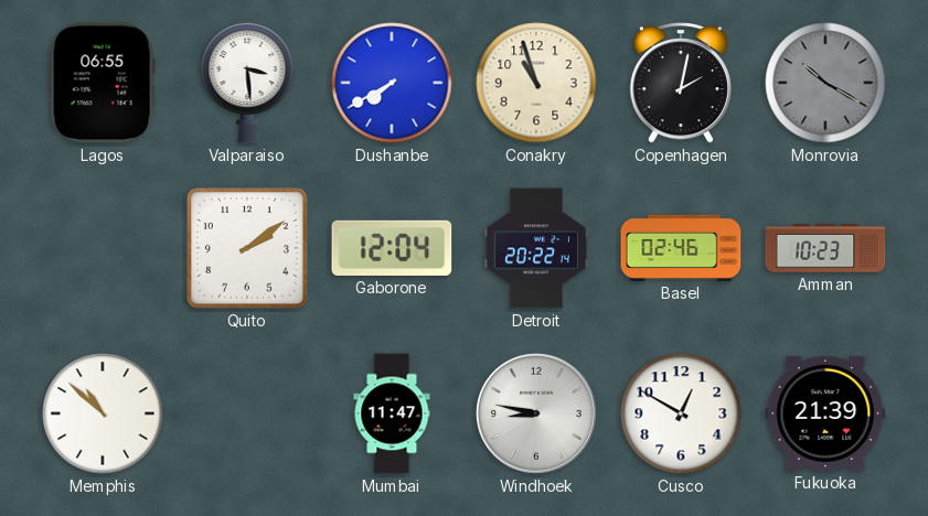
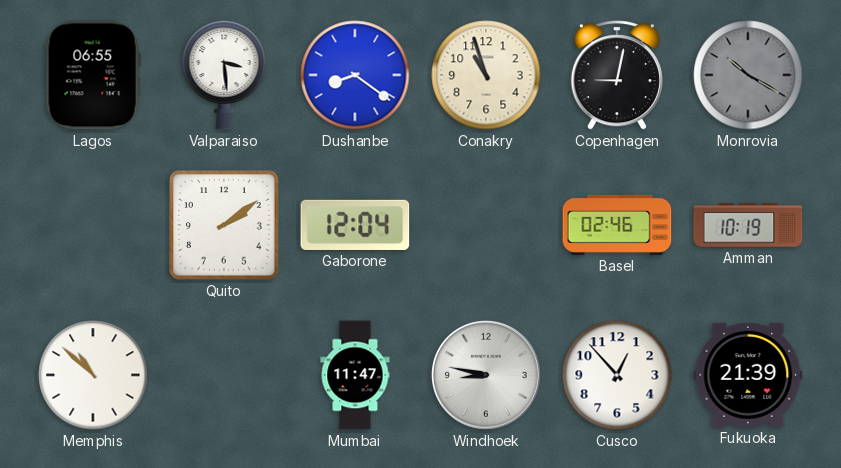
Dushanbe: 7:40 -> 8:21
Copenhagen: 2:02 -> 9:02
Detroit: 20:22 -> none
Amman: 10:23 -> 10:19
Cusco: 12:50 -> 12:53
